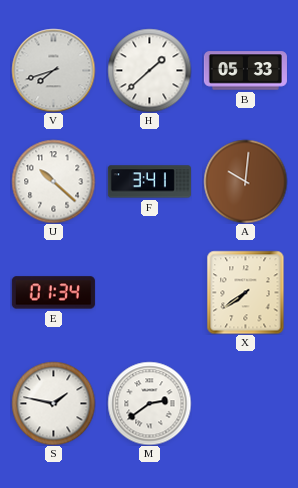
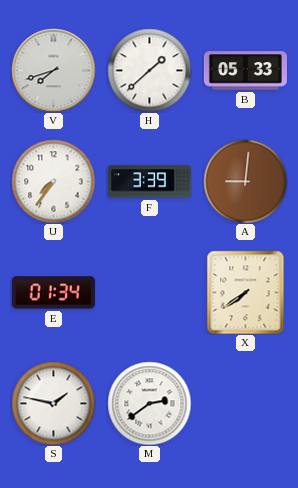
U: 10:22 -> 7:36
F: 3:41 -> 3:39
A: 10:01 -> 9:01
